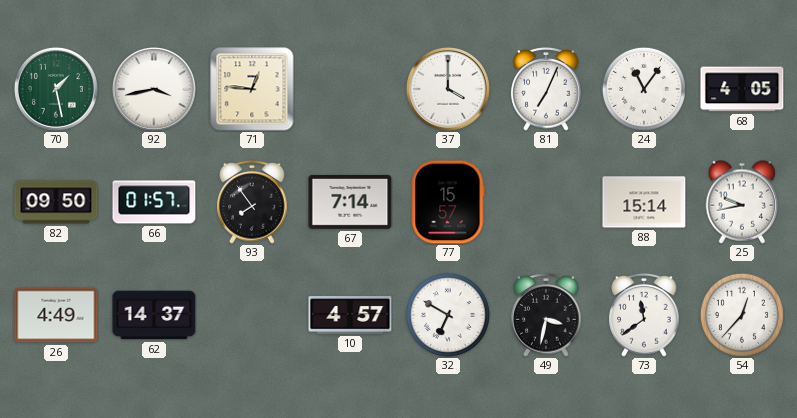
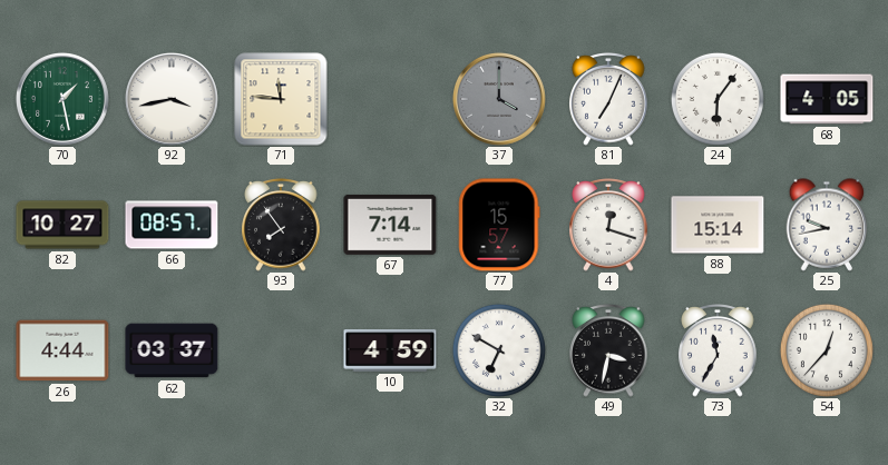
71: 12:46 -> 11:46
37 dial: white -> grey
24: 11:06 -> 6:06
82: 09:50 -> 10:27
66: 01:57 -> 08:57
4: none -> 12:18
26: 4:49 -> 4:44
62: 14:37 -> 03:37
10: 4:57 -> 4:59
73: 11:39 -> 11:35
